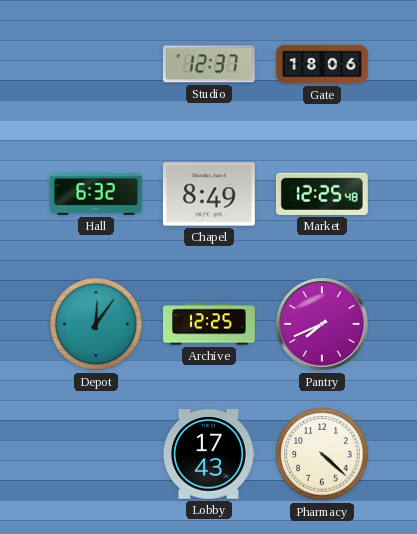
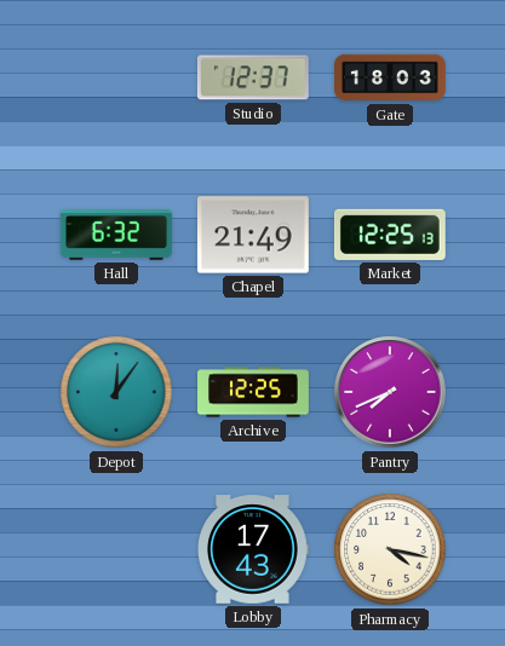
Gate: 18:06 -> 18:03
Chapel: 8:49 -> 21:49
Market: 12:25:48 -> 12:25:13
Pharmacy: 4:22 -> 4:17
